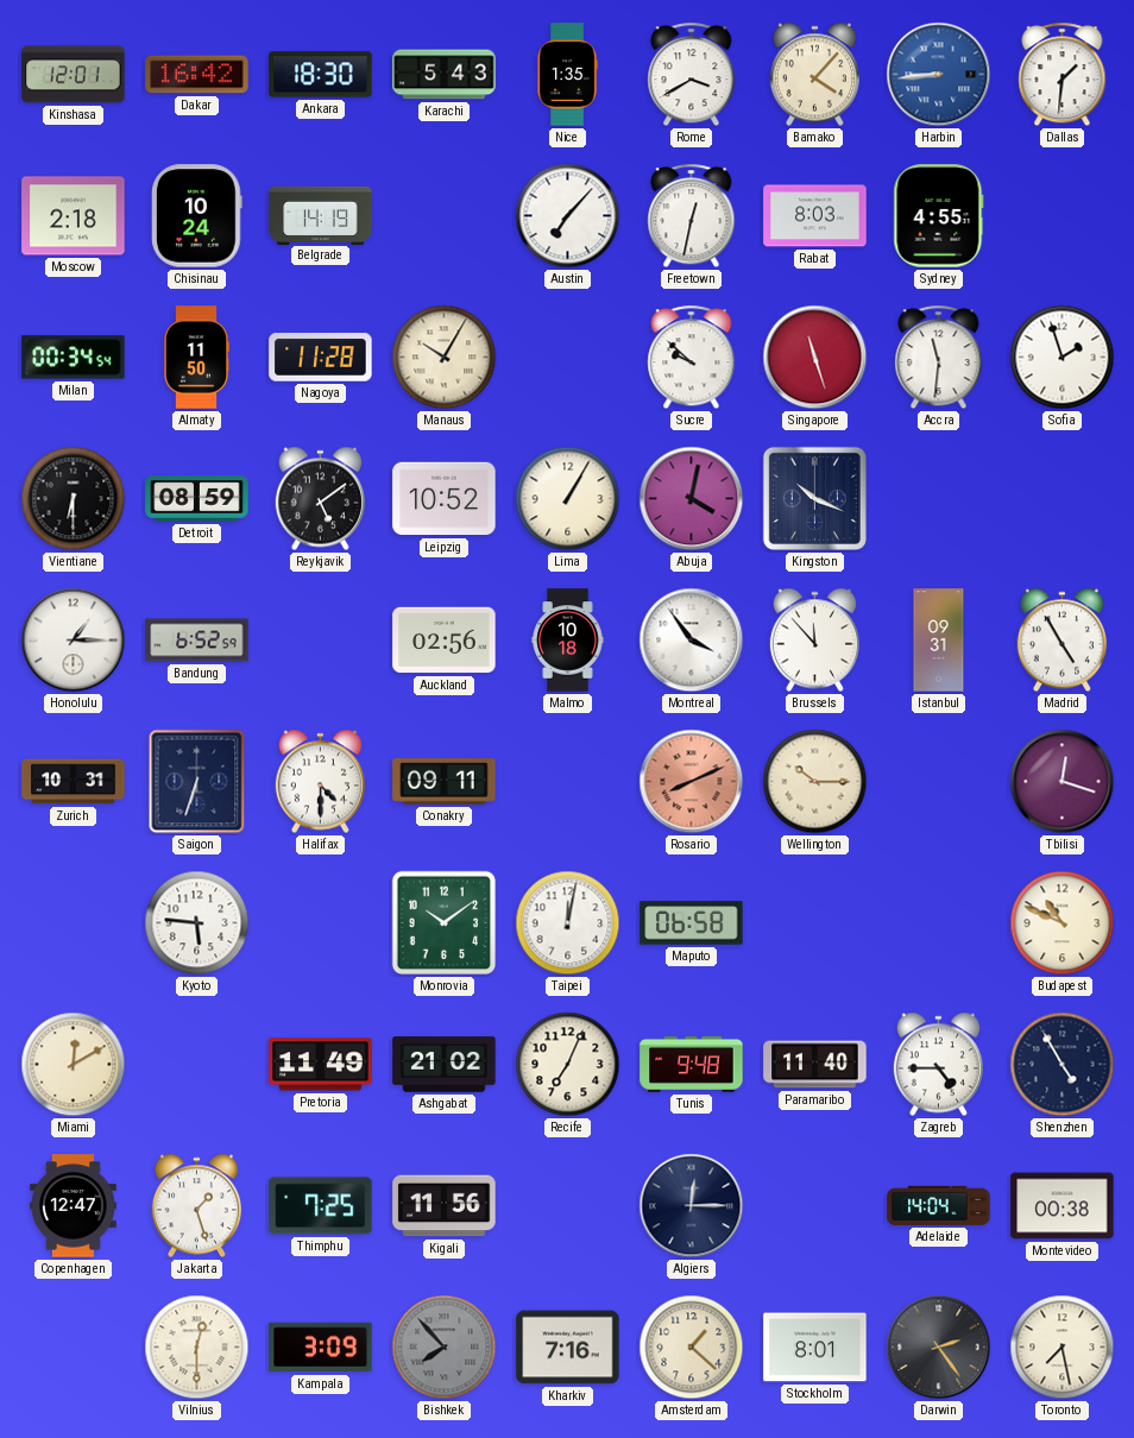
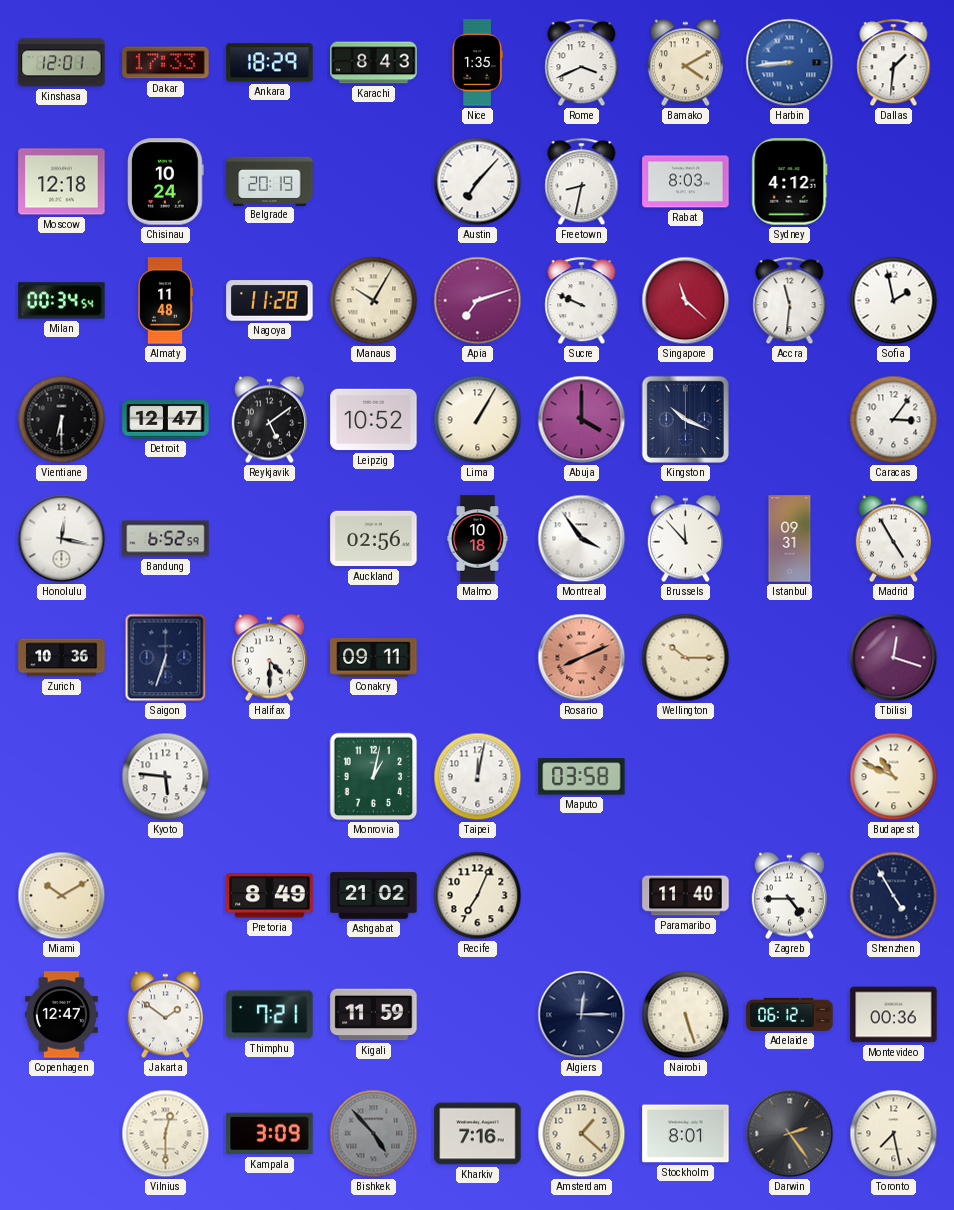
Dakar: 16:42 -> 17:33
Ankara: 18:30 -> 18:29
Karachi: 5:43 -> 8:43
Rome: 3:40 -> 3:41
Bamako: 4:07 -> 4:10
Moscow: 2:18 -> 12:18
Belgrade: 14:19 -> 20:19
Freetown: 12:32 -> 8:32
Sydney: 4:55 -> 4:12
Almaty: 11:50 -> 11:48
Apia: none -> 7:12
Sucre: 9:52 -> 9:49
Singapore: 11:27 -> 11:22
Sofia: 1:57 -> 1:58
Detroit: 08:59 -> 12:47
Abuja: 4:02 -> 4:00
Caracas: none -> 3:06
Honolulu: 1:15 -> 12:17
Zurich: 10:31 -> 10:36
Monrovia: 10:09 -> 1:02
Maputo: 06:58 -> 03:58
Miami: 12:10 -> 10:10
Pretoria: 11:49 -> 8:49
Tunis: 9:48 -> none
Jakarta: 1:27 -> 1:51
Thimphu: 7:25 -> 7:21
Kigali: 11:56 -> 11:59
Nairobi: none -> 5:27
Adelaide: 14:04 -> 06:12
Montevideo: 00:38 -> 00:36
Bishkek: 7:53 -> 4:53
